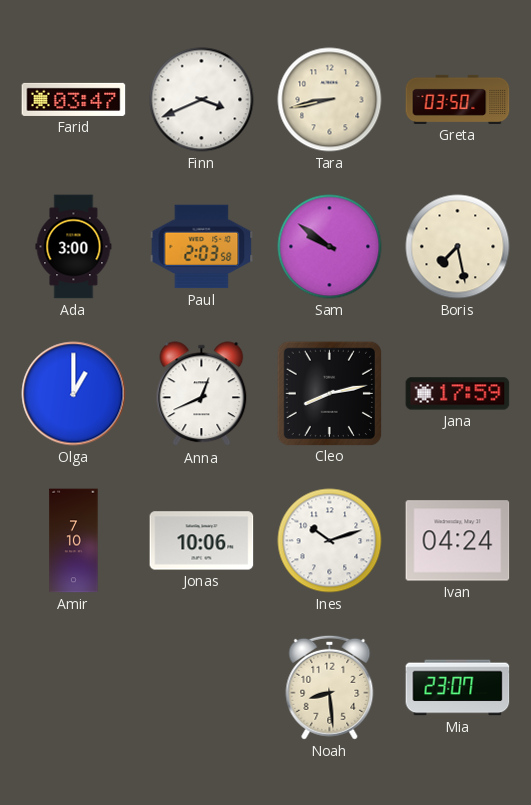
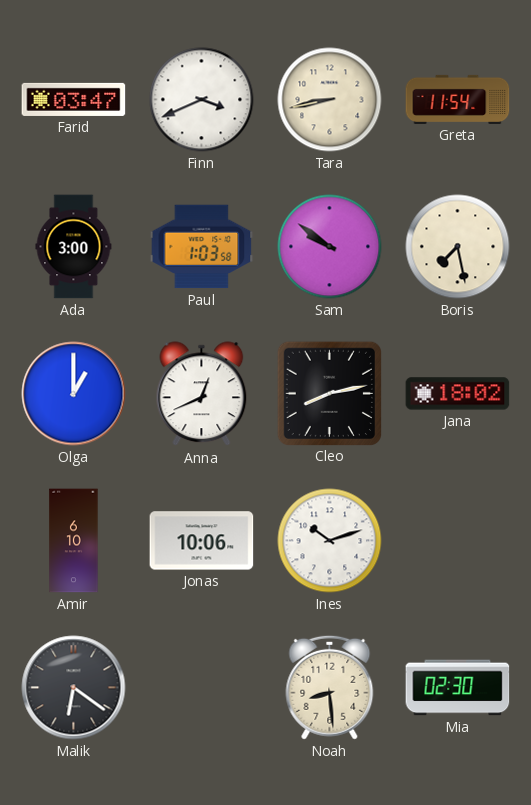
Greta: 03:50 -> 11:54
Paul: 2:03 -> 1:03
Jana: 17:59 -> 18:02
Amir: 7:10 -> 6:10
Ivan: 04:24 -> none
Malik: none -> 6:21
Mia: 23:07 -> 02:30
